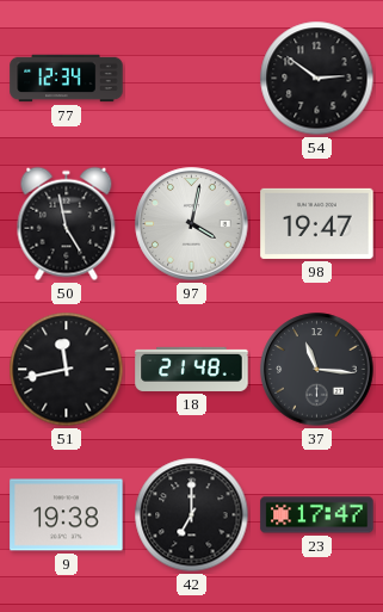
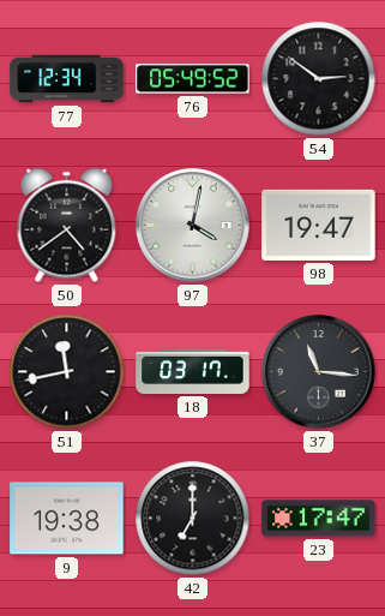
76: none -> 05:49
50: 4:58 -> 4:39
18: 21:48 -> 03:17
